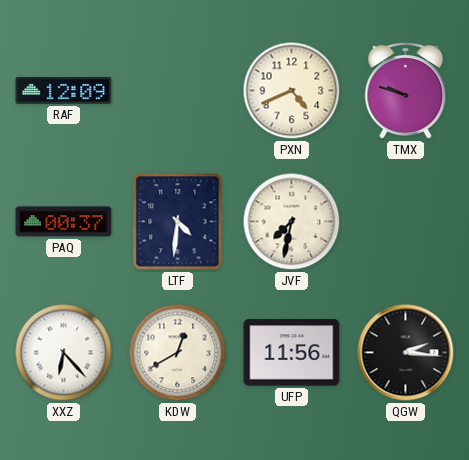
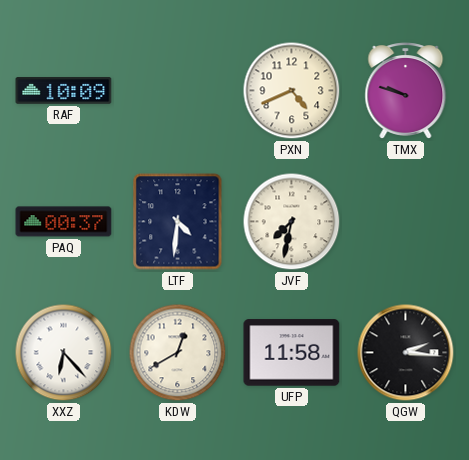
RAF: 12:09 -> 10:09
UFP: 11:56 -> 11:58
